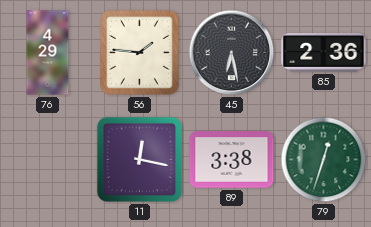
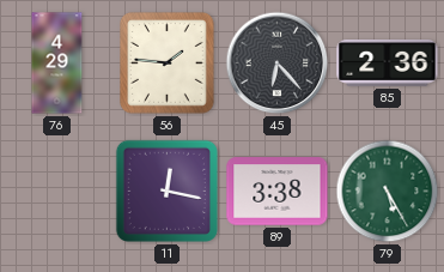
45: 6:28 -> 6:23
79: 12:33 -> 5:25
